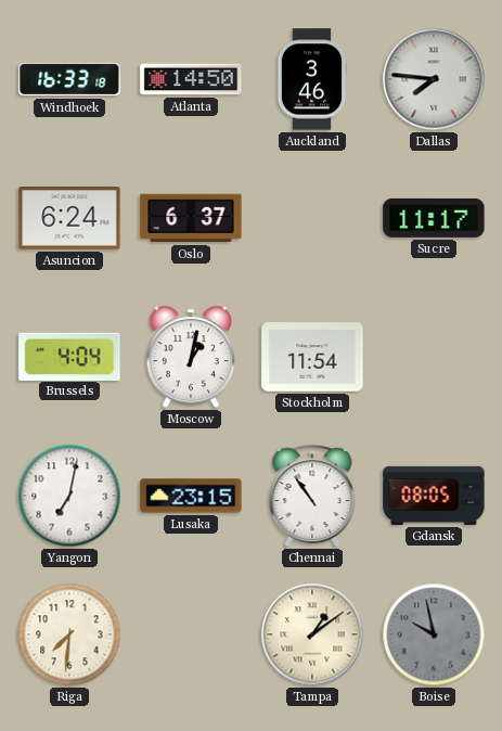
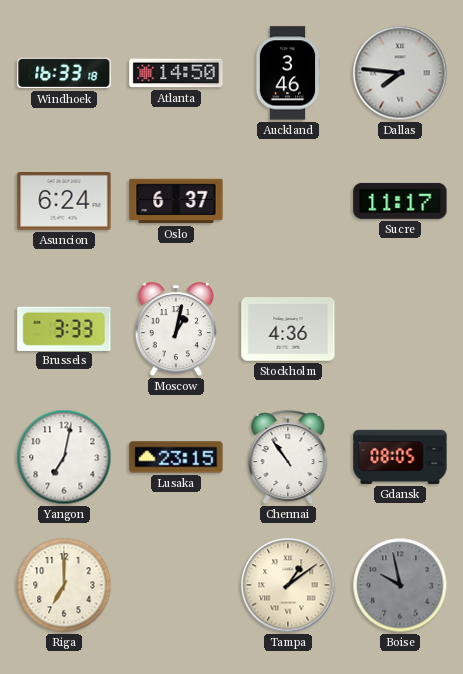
Brussels: 4:04 -> 3:33
Stockholm: 11:54 -> 4:36
Riga: 7:31 -> 7:00
